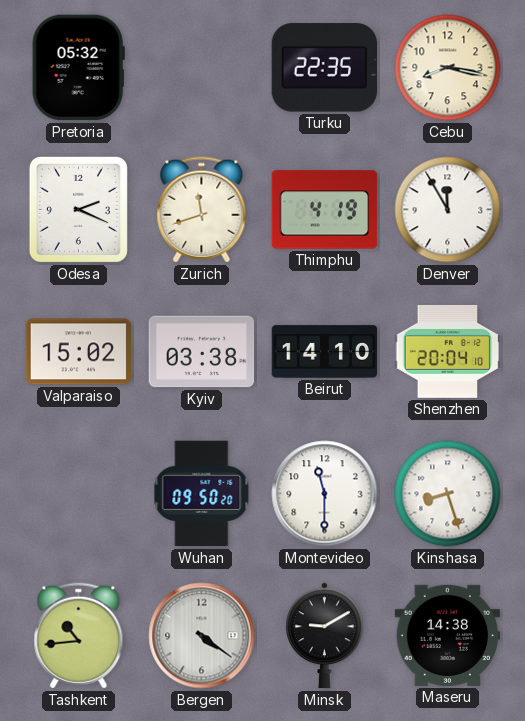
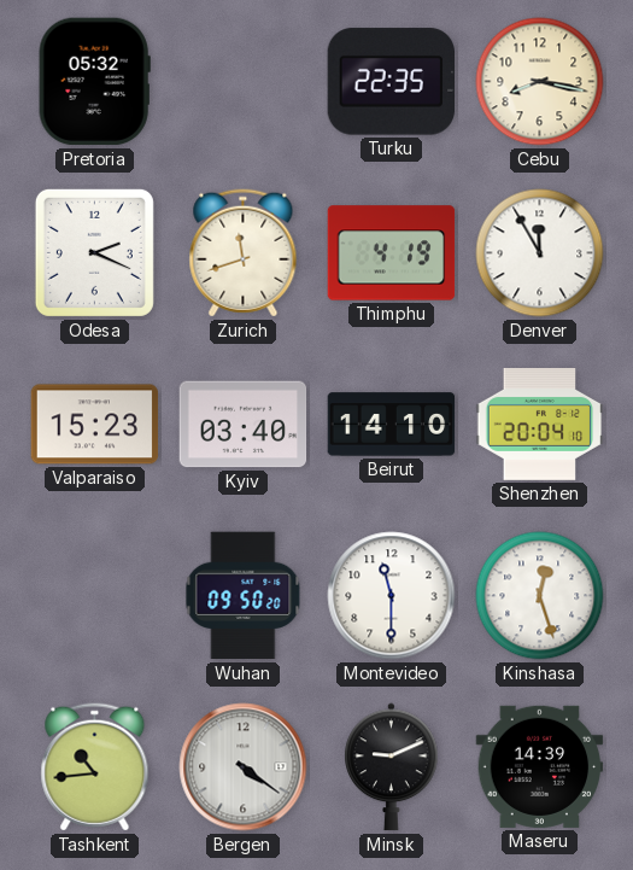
Valparaiso: 15:02 -> 15:23
Kyiv: 03:38 -> 03:40
Kinshasa: 8:27 -> 12:27
Minsk: 9:10 -> 9:11
Maseru: 14:38 -> 14:39
